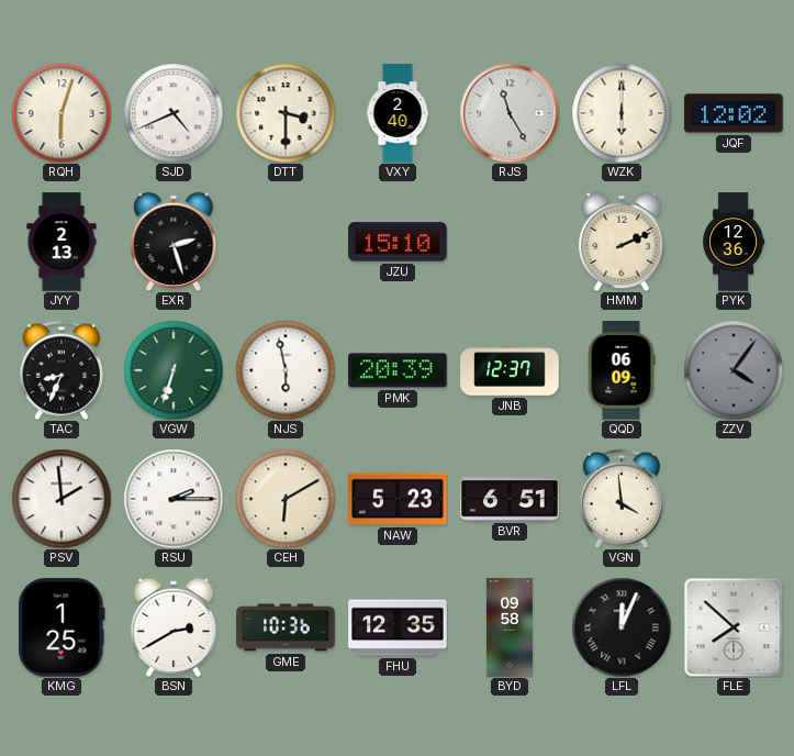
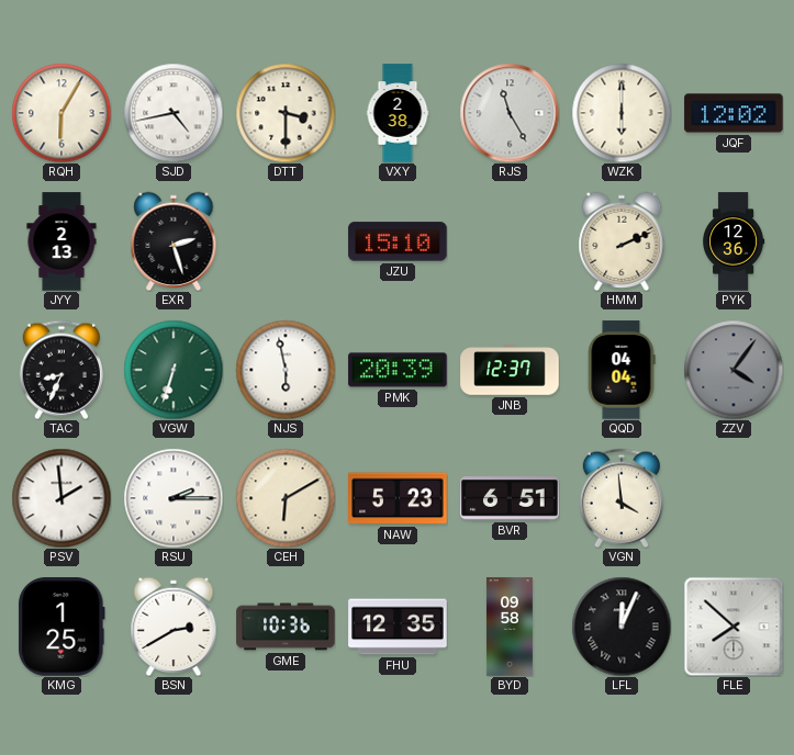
RQH: 6:03 -> 6:05
SJD: 4:41 -> 4:43
VXY: 2:40 -> 2:38
QQD: 06:09 -> 04:04
